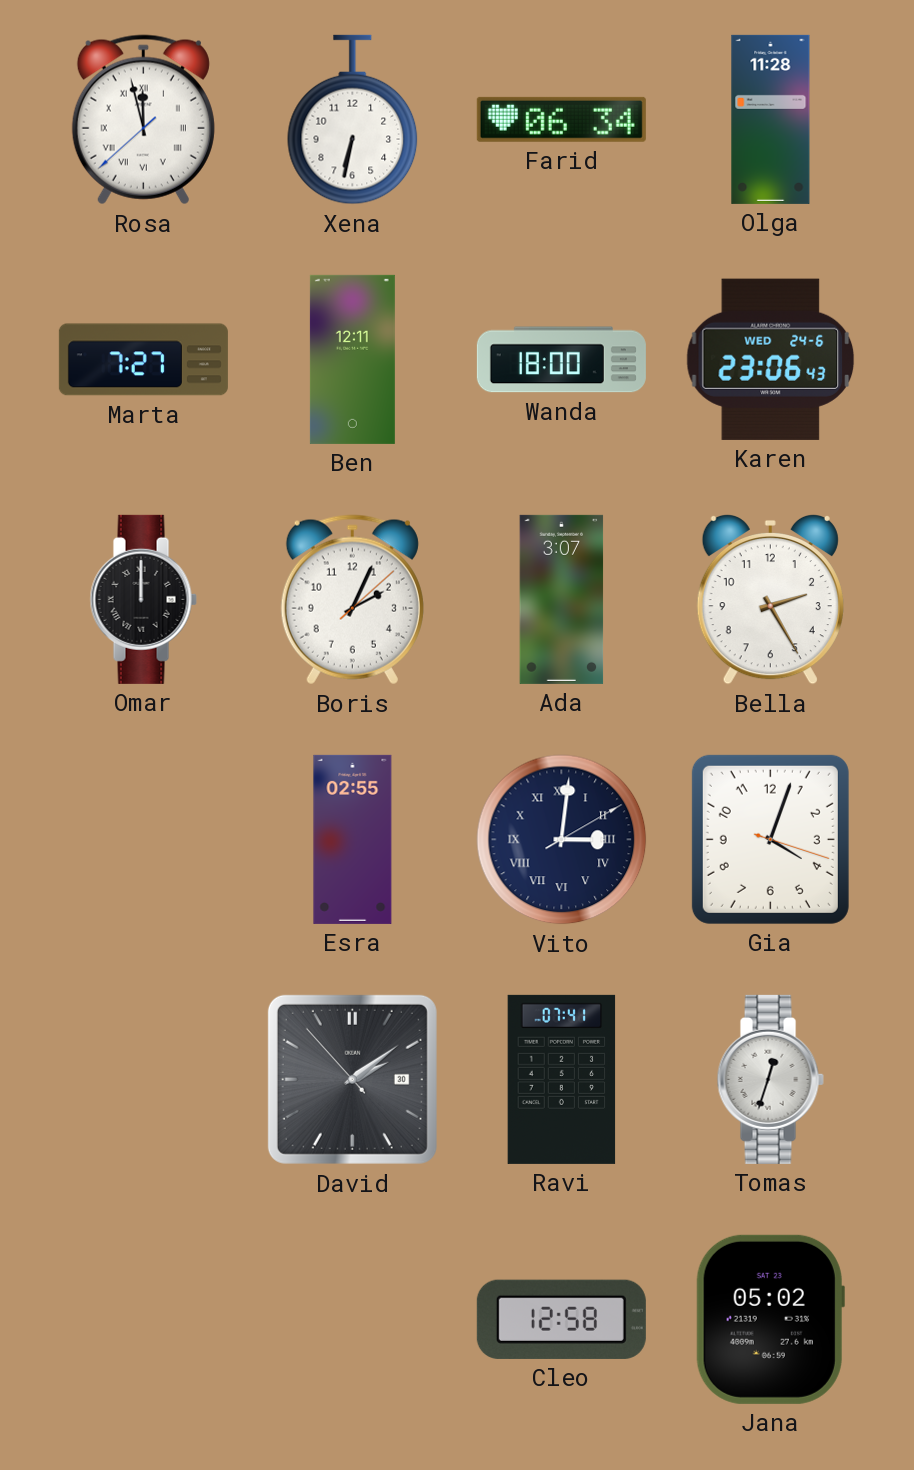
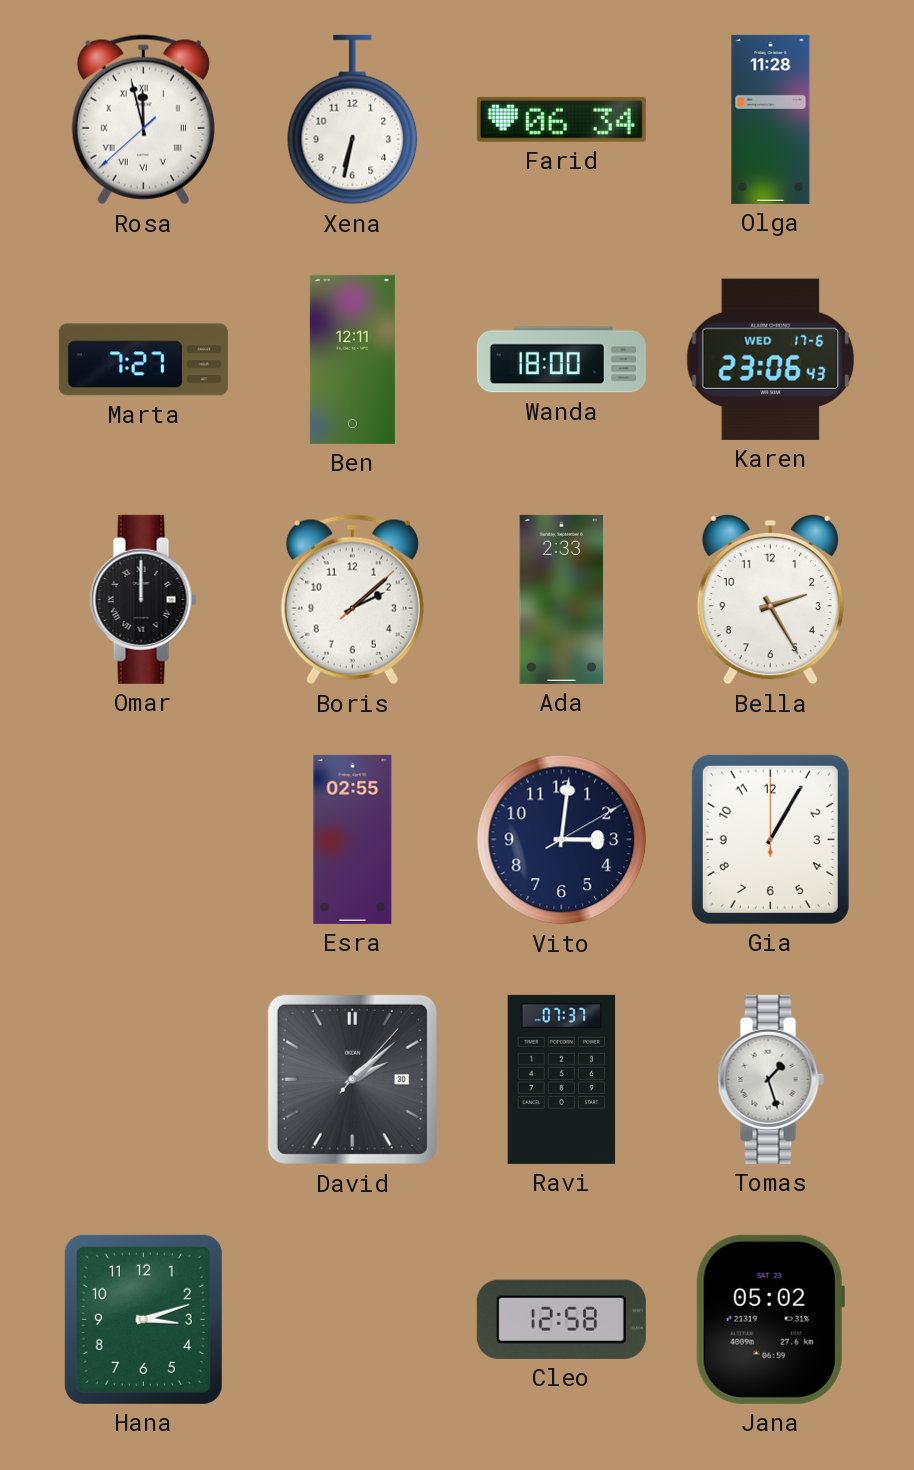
Karen date: WED 24-6 -> WED 17-6
Boris: 2:04 -> 2:08
Ada: 3:07 -> 2:33
Vito numerals: Roman -> Arabic
Gia: 4:03 -> 1:05
David: 2:08:53 -> 2:08:07
Ravi: 07:41 -> 07:37
Tomas: 12:33 -> 1:27
Hana: none -> 3:12
